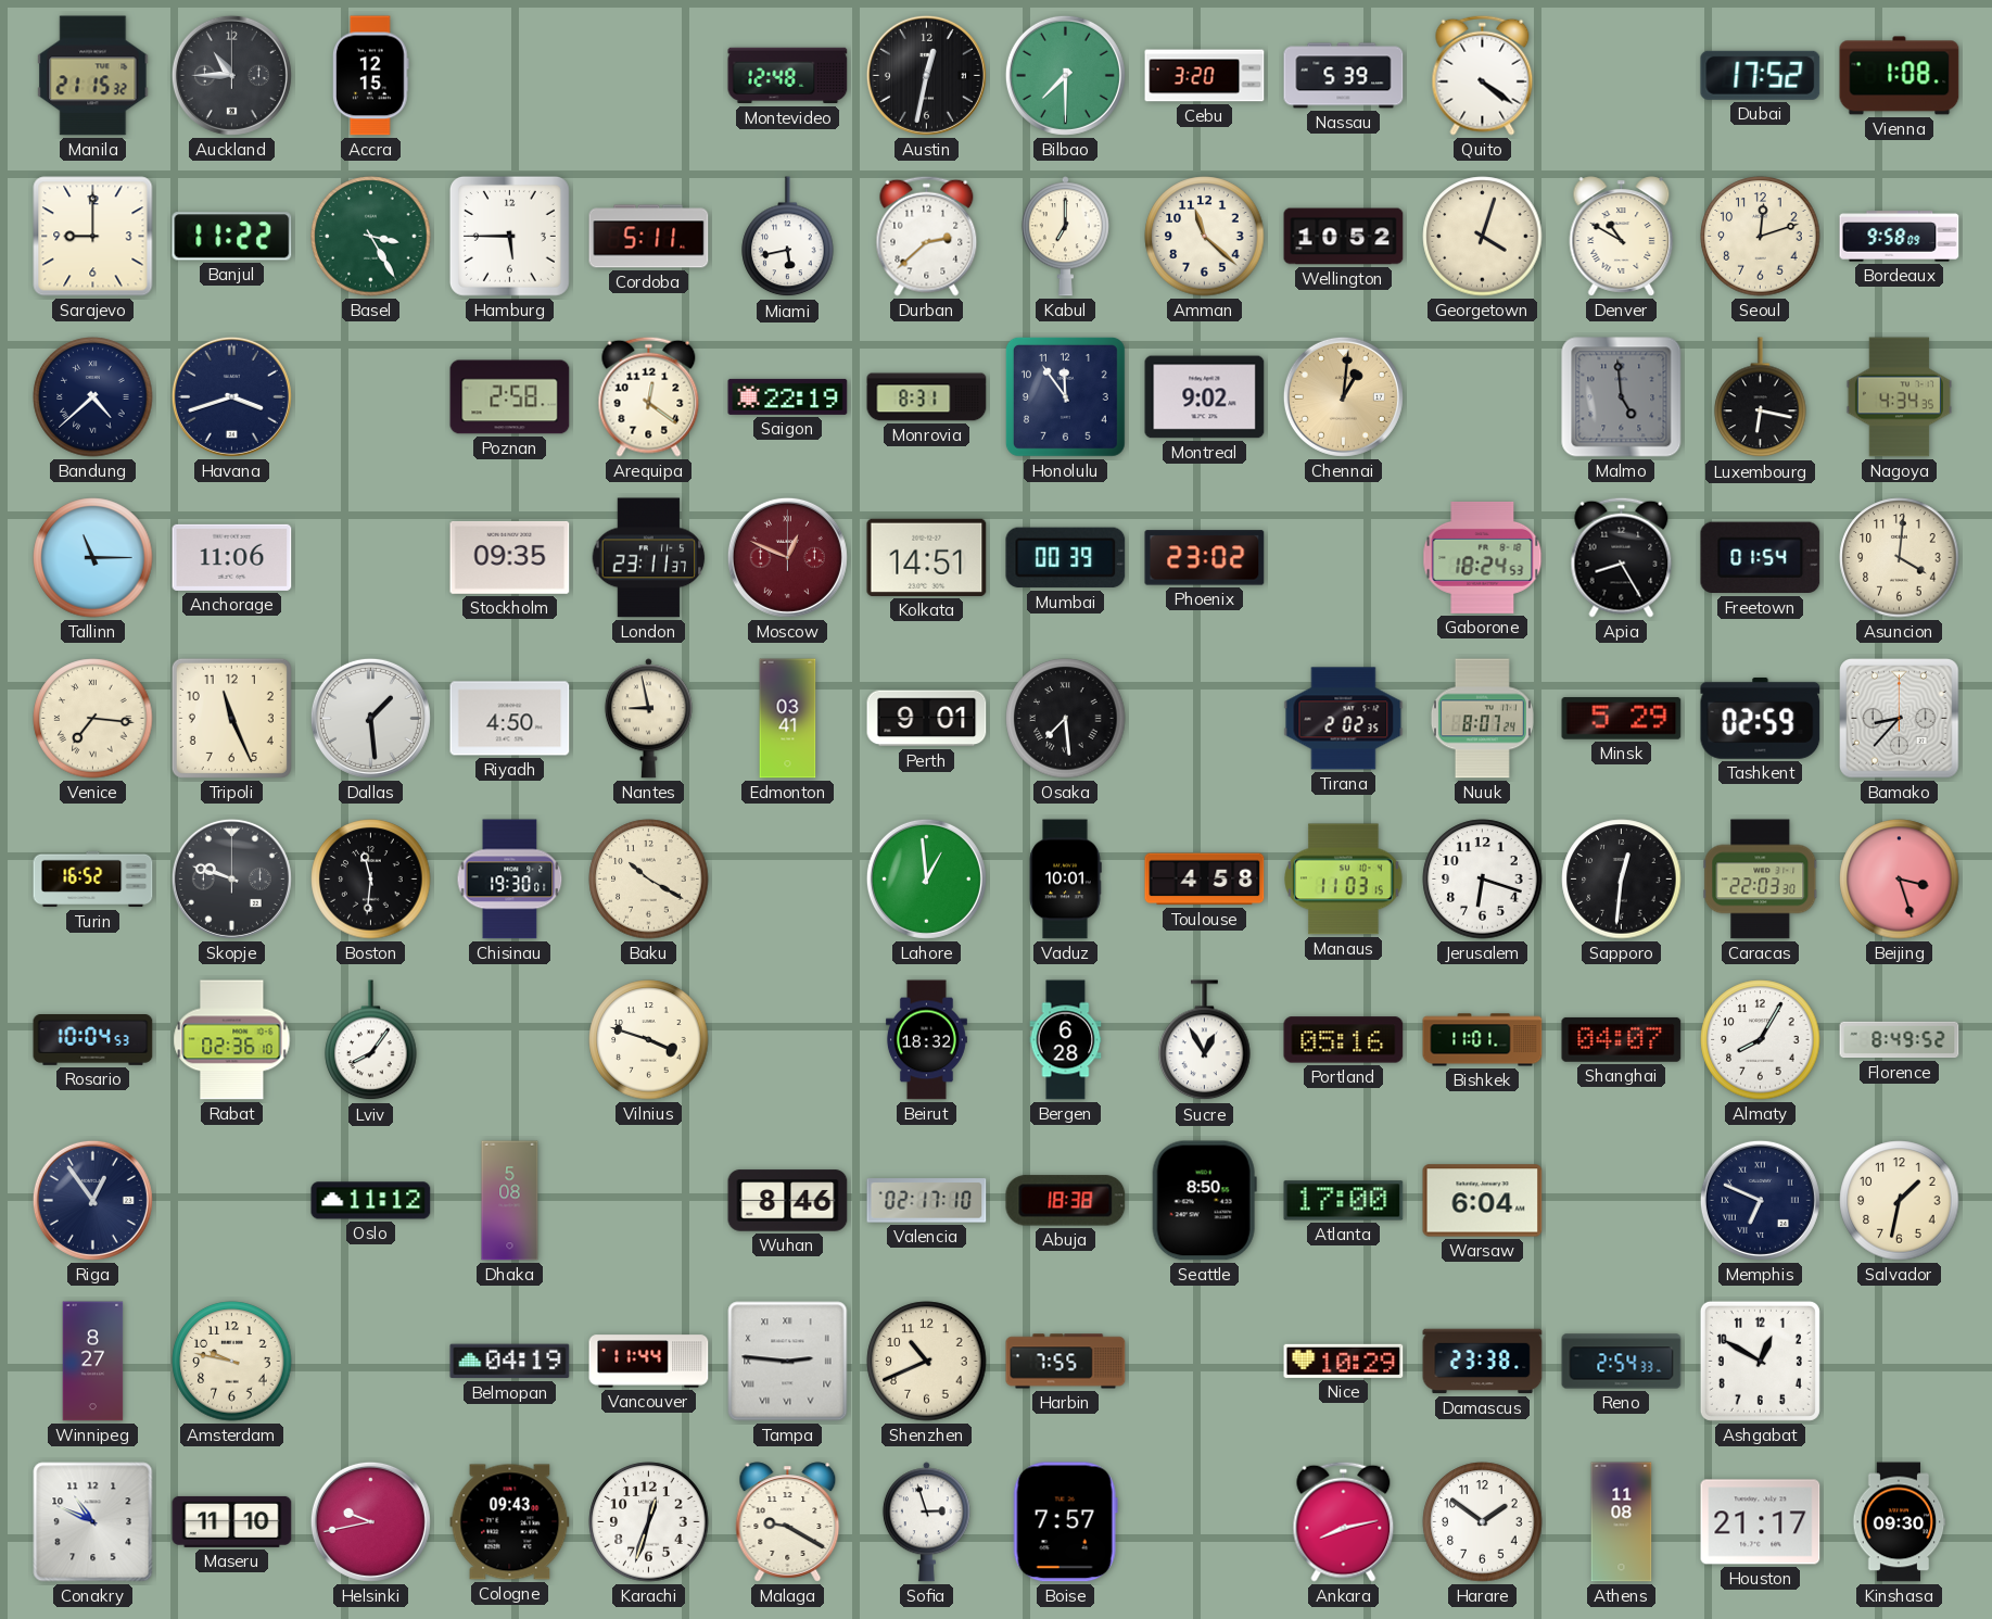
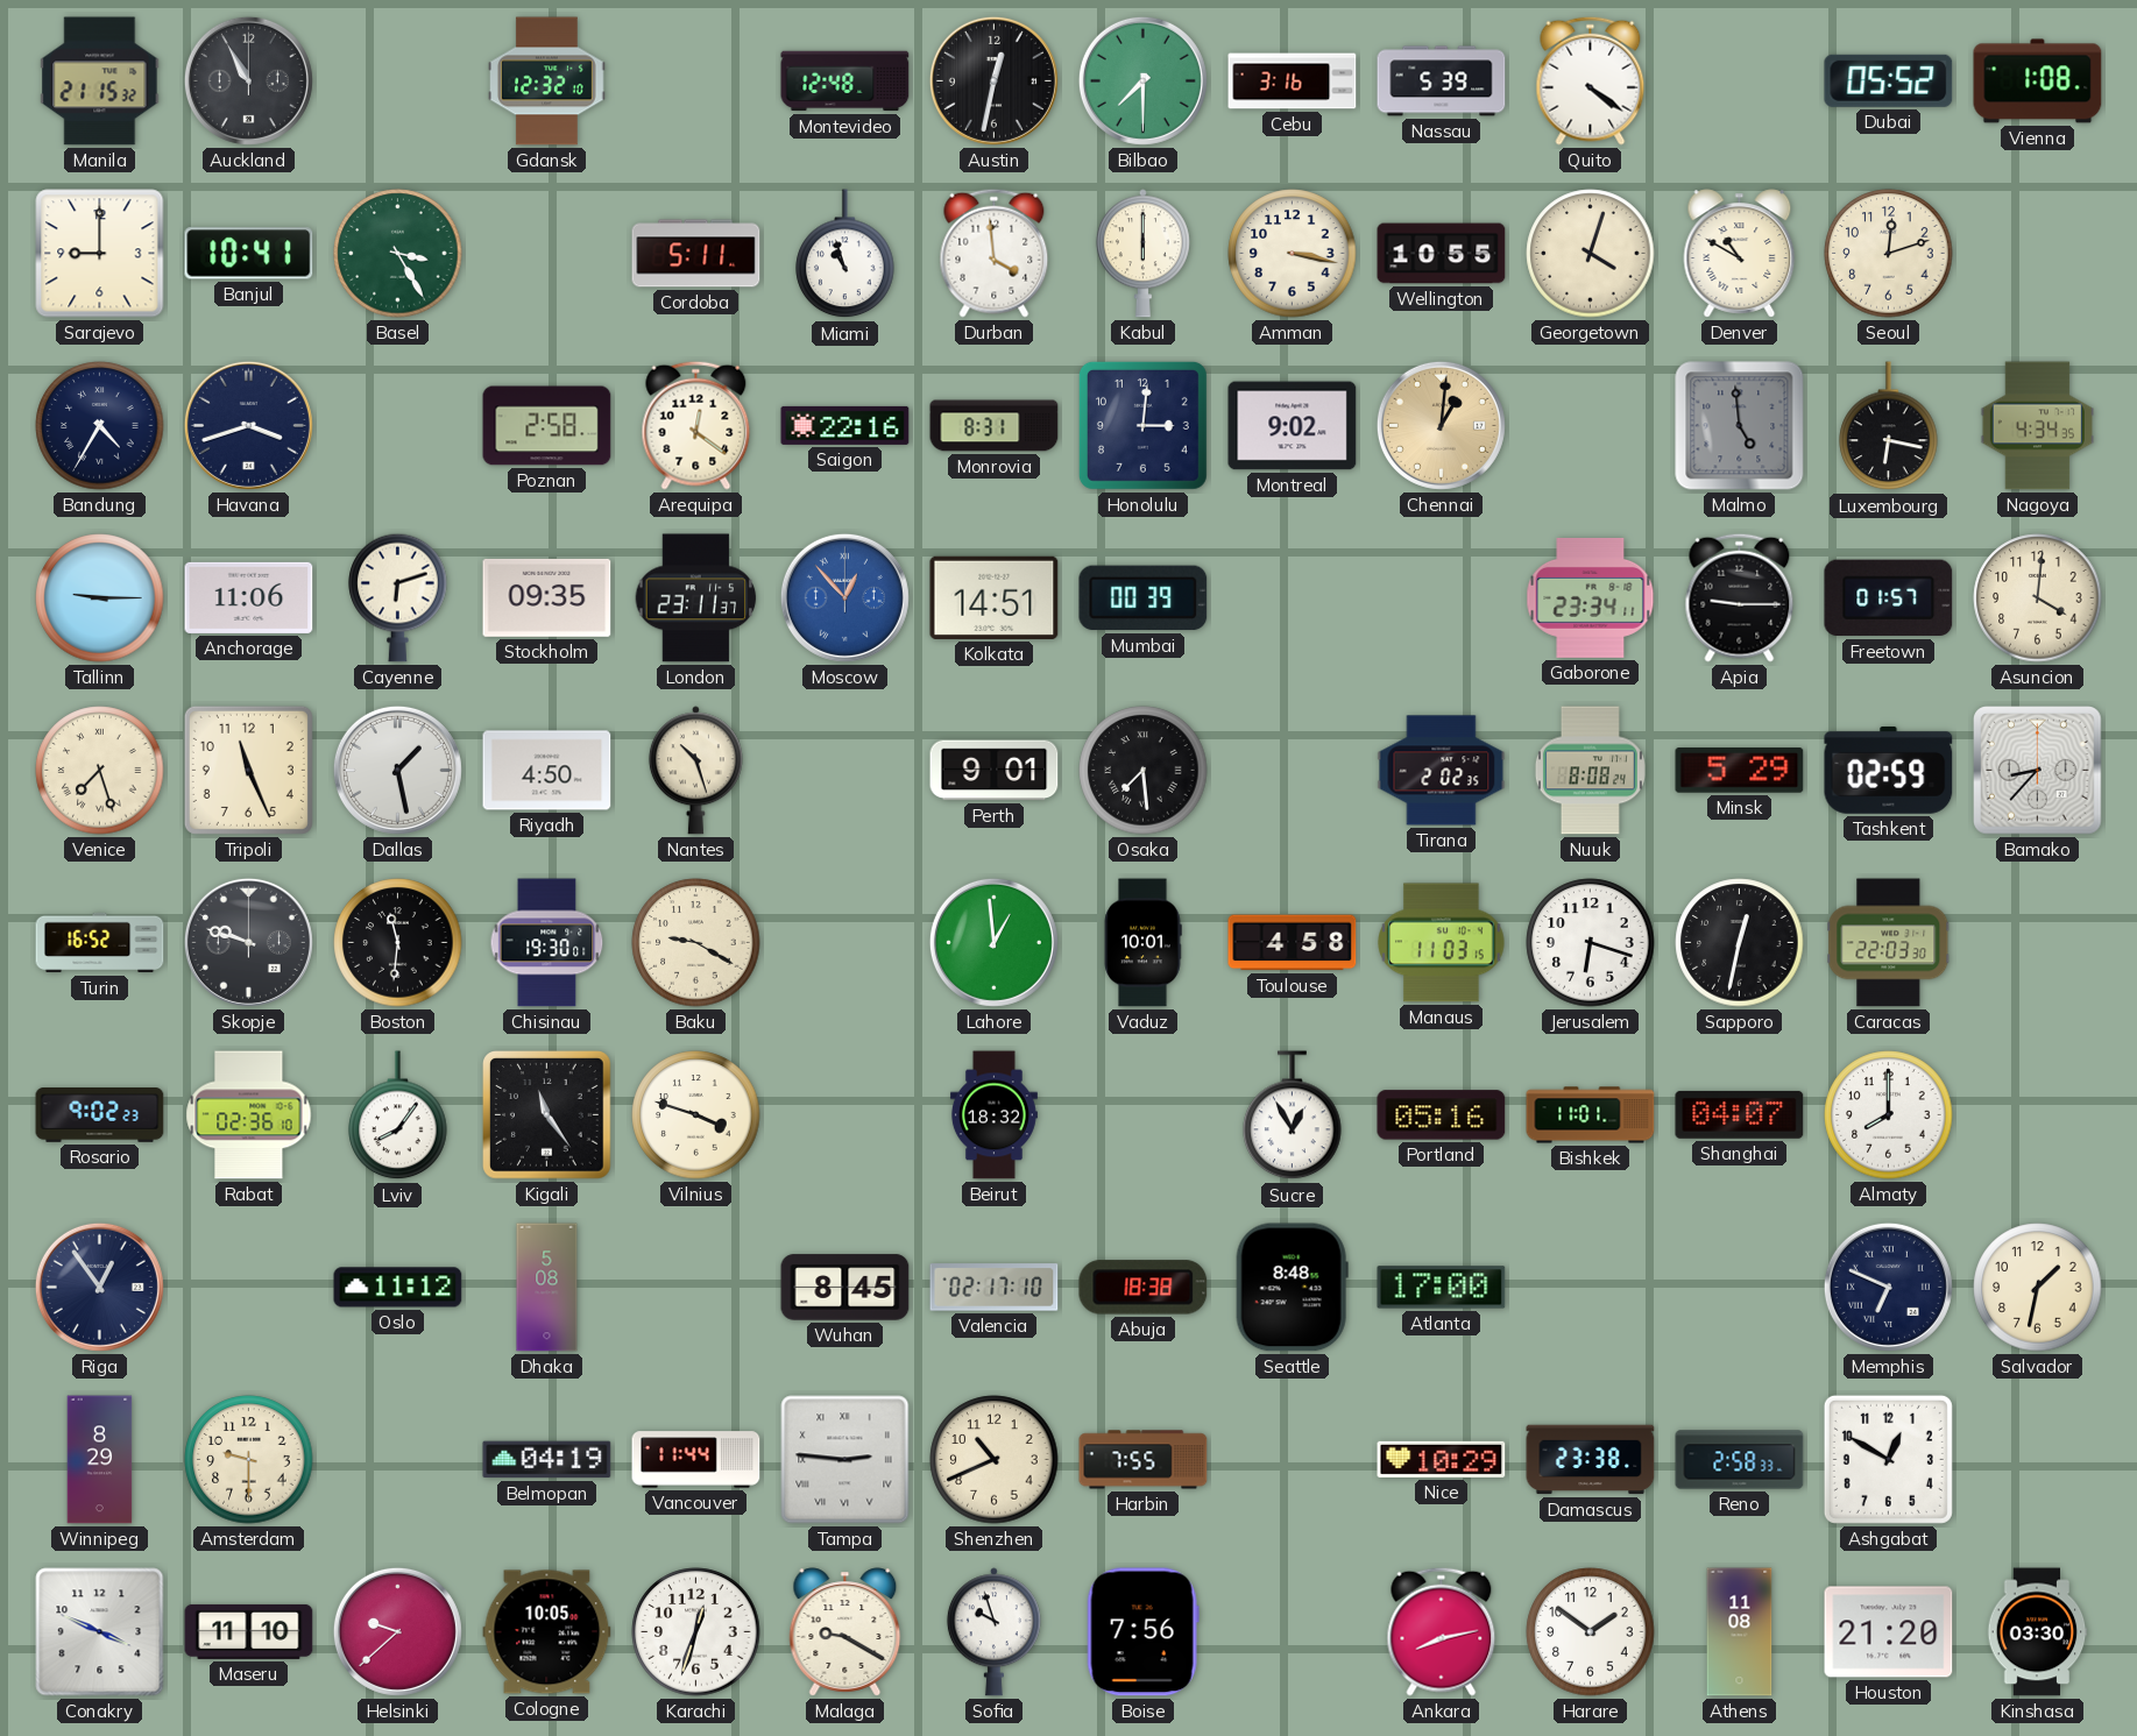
Auckland: 10:45 -> 10:55
Accra: 12:15 -> none
Gdansk: none -> 12:32
Cebu: 3:20 -> 3:16
Dubai: 17:52 -> 05:52
Banjul: 11:22 -> 10:41
Hamburg: 5:45 -> none
Miami: 5:43 -> 10:57
Durban: 2:38 -> 3:59
Kabul: 7:00 -> 6:00
Amman: 11:22 -> 3:17
Wellington: 10:52 -> 10:55
Bordeaux: 9:58 -> none
Bandung: 4:38 -> 4:35
Saigon: 22:19 -> 22:16
Honolulu: 11:54 -> 3:01
Tallinn: 11:15 -> 9:15
Cayenne: none -> 6:12
Moscow: 12:49 -> 12:53
Moscow dial: burgundy -> blue
Phoenix: 23:02 -> none
Gaborone: 18:24 -> 23:34
Apia: 8:25 -> 9:15
Freetown: 01:54 -> 01:57
Venice: 7:16 -> 7:27
Dallas: 1:29 -> 1:28
Nantes: 8:58 -> 10:27
Edmonton: 03:41 -> none
Nuuk: 8:07 -> 8:08
Baku: 10:20 -> 9:20
Sapporo: 12:31 -> 12:32
Beijing: 3:27 -> none
Rosario: 10:04 -> 9:02
Kigali: none -> 11:24
Bergen: 6:28 -> none
Almaty: 8:05 -> 8:00
Florence: 8:49 -> none
Wuhan: 8:46 -> 8:45
Seattle: 8:50 -> 8:48
Warsaw: 6:04 -> none
Winnipeg: 8:27 -> 8:29
Amsterdam: 9:47 -> 9:30
Reno: 2:54 -> 2:58
Conakry: 10:49 -> 3:49
Helsinki: 9:43 -> 9:38
Cologne: 09:43 -> 10:05
Sofia: 2:57 -> 9:57
Boise: 7:57 -> 7:56
Houston: 21:17 -> 21:20
Kinshasa: 09:30 -> 03:30
